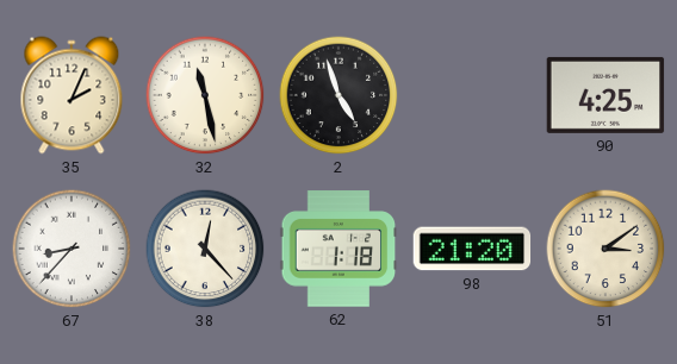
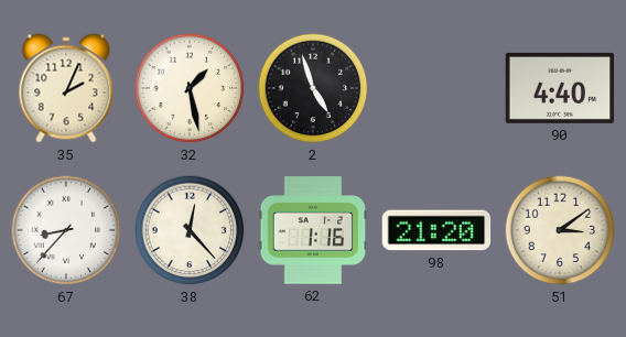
32: 11:28 -> 1:28
90: 4:25 -> 4:40
62: 1:18 -> 1:16
